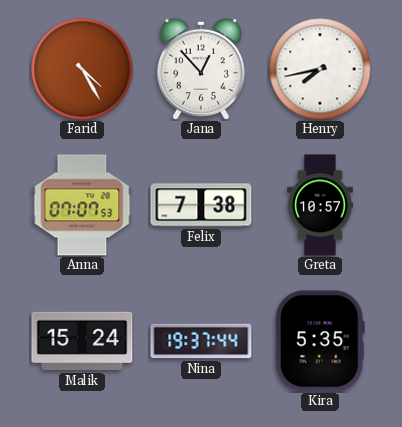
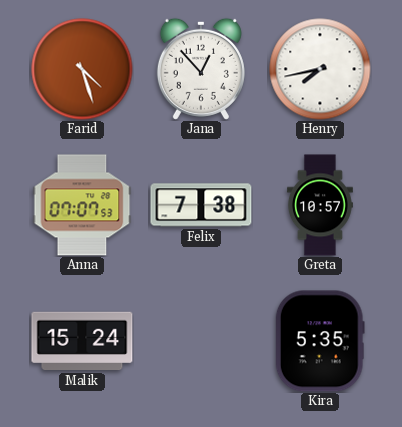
Farid: 4:25 -> 4:27
Nina: 19:37 -> none
